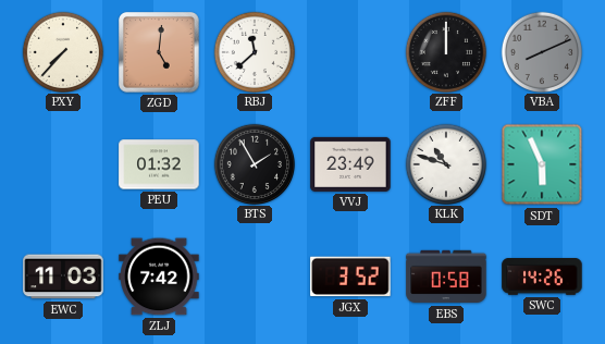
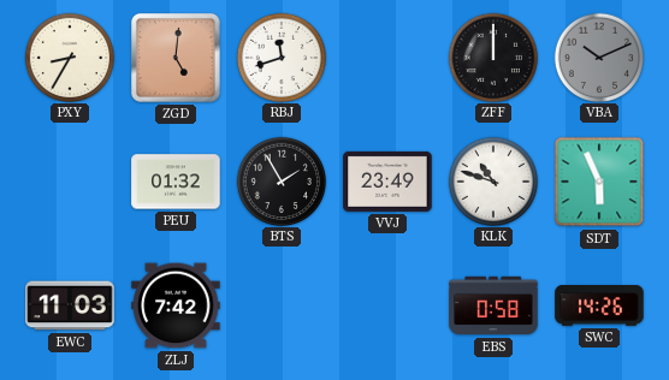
PXY: 7:37 -> 8:35
RBJ: 11:38 -> 11:42
VBA: 8:11 -> 10:11
JGX: 3:52 -> none
